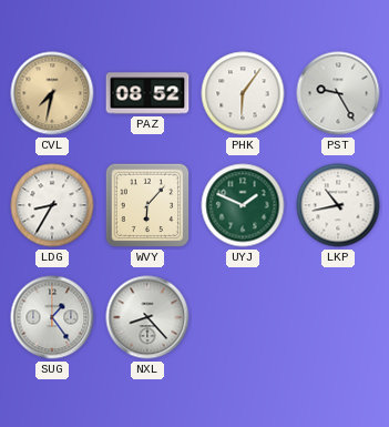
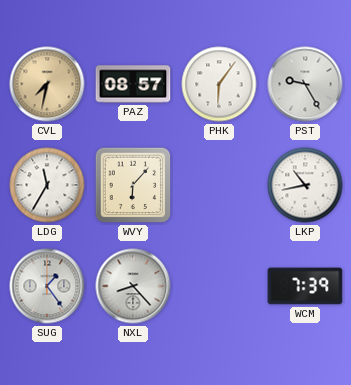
PAZ: 08:52 -> 08:57
LDG: 8:35 -> 11:35
UYJ: 1:49 -> none
WCM: none -> 7:39
